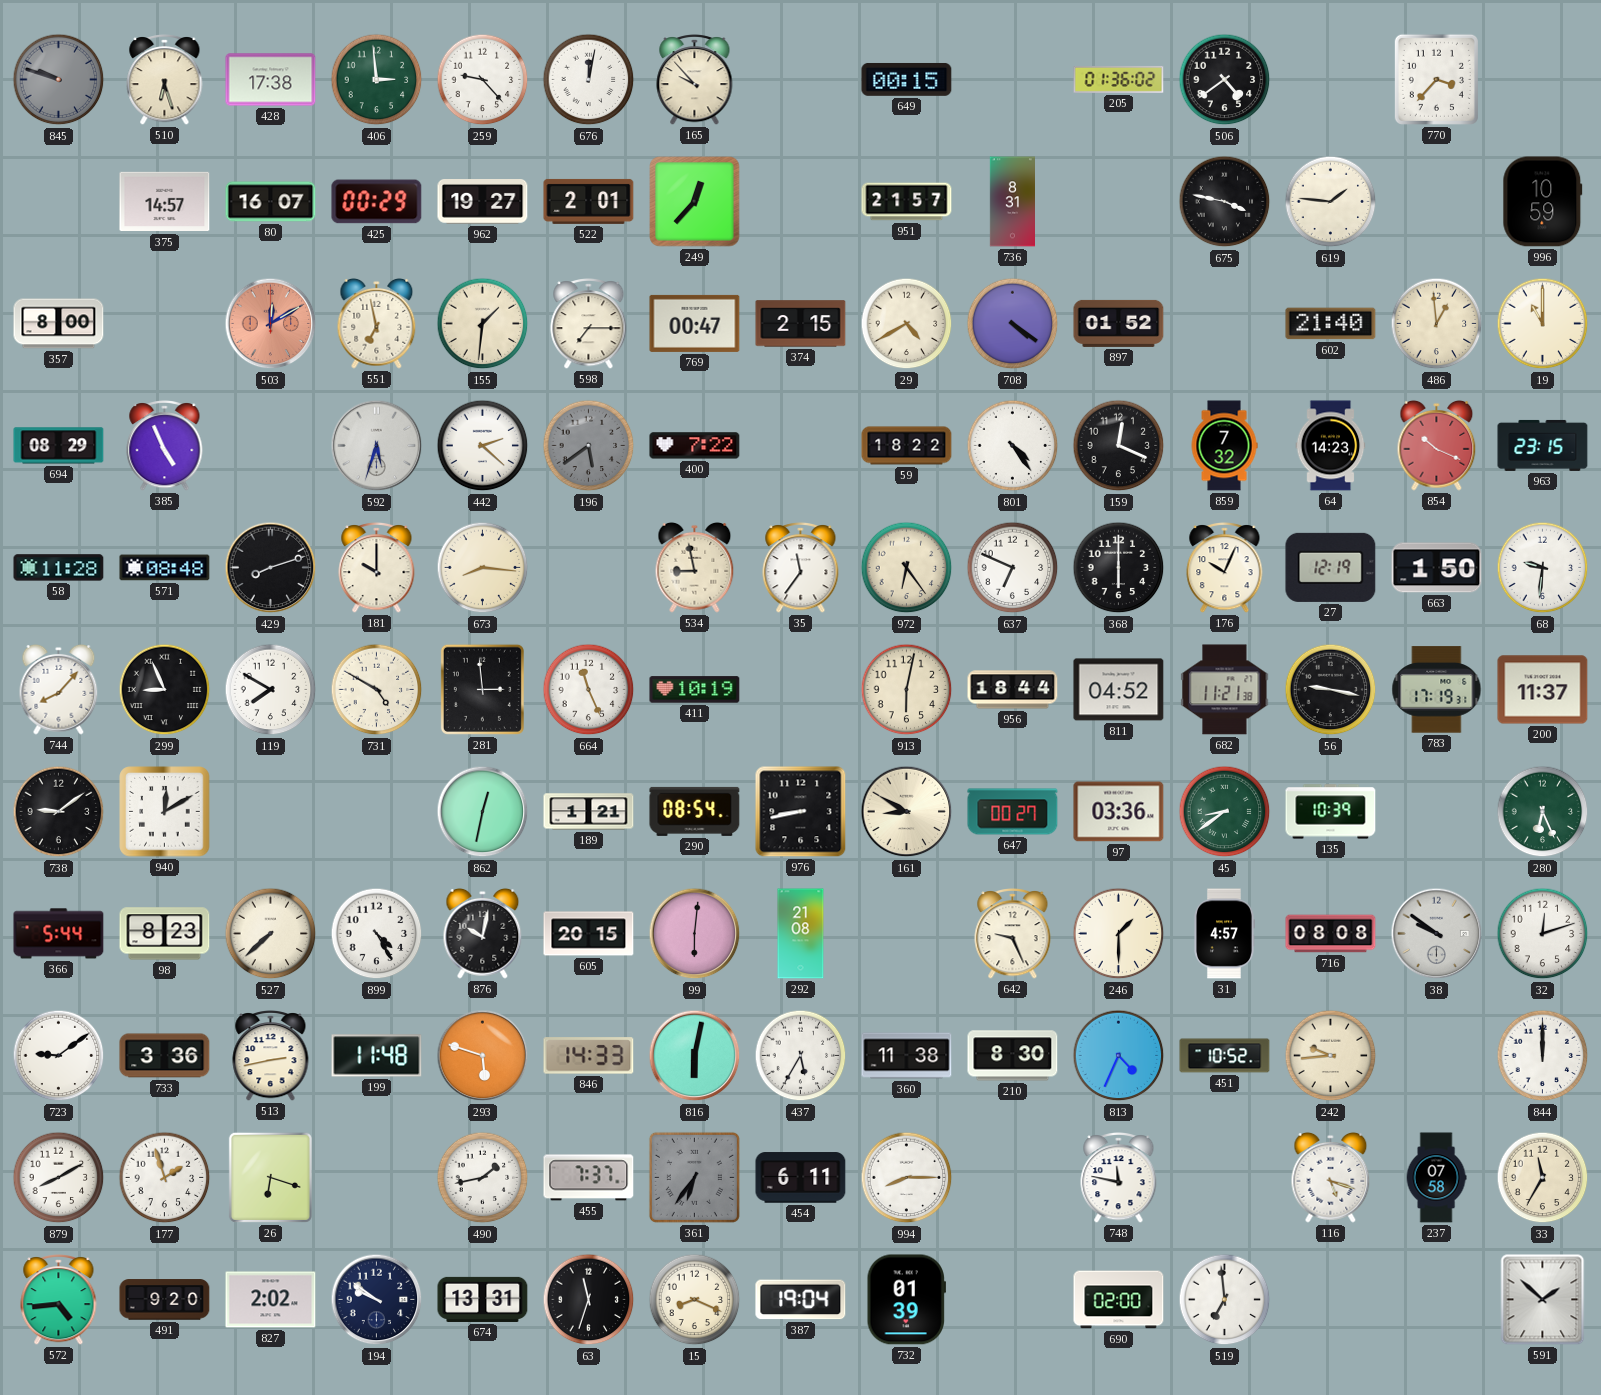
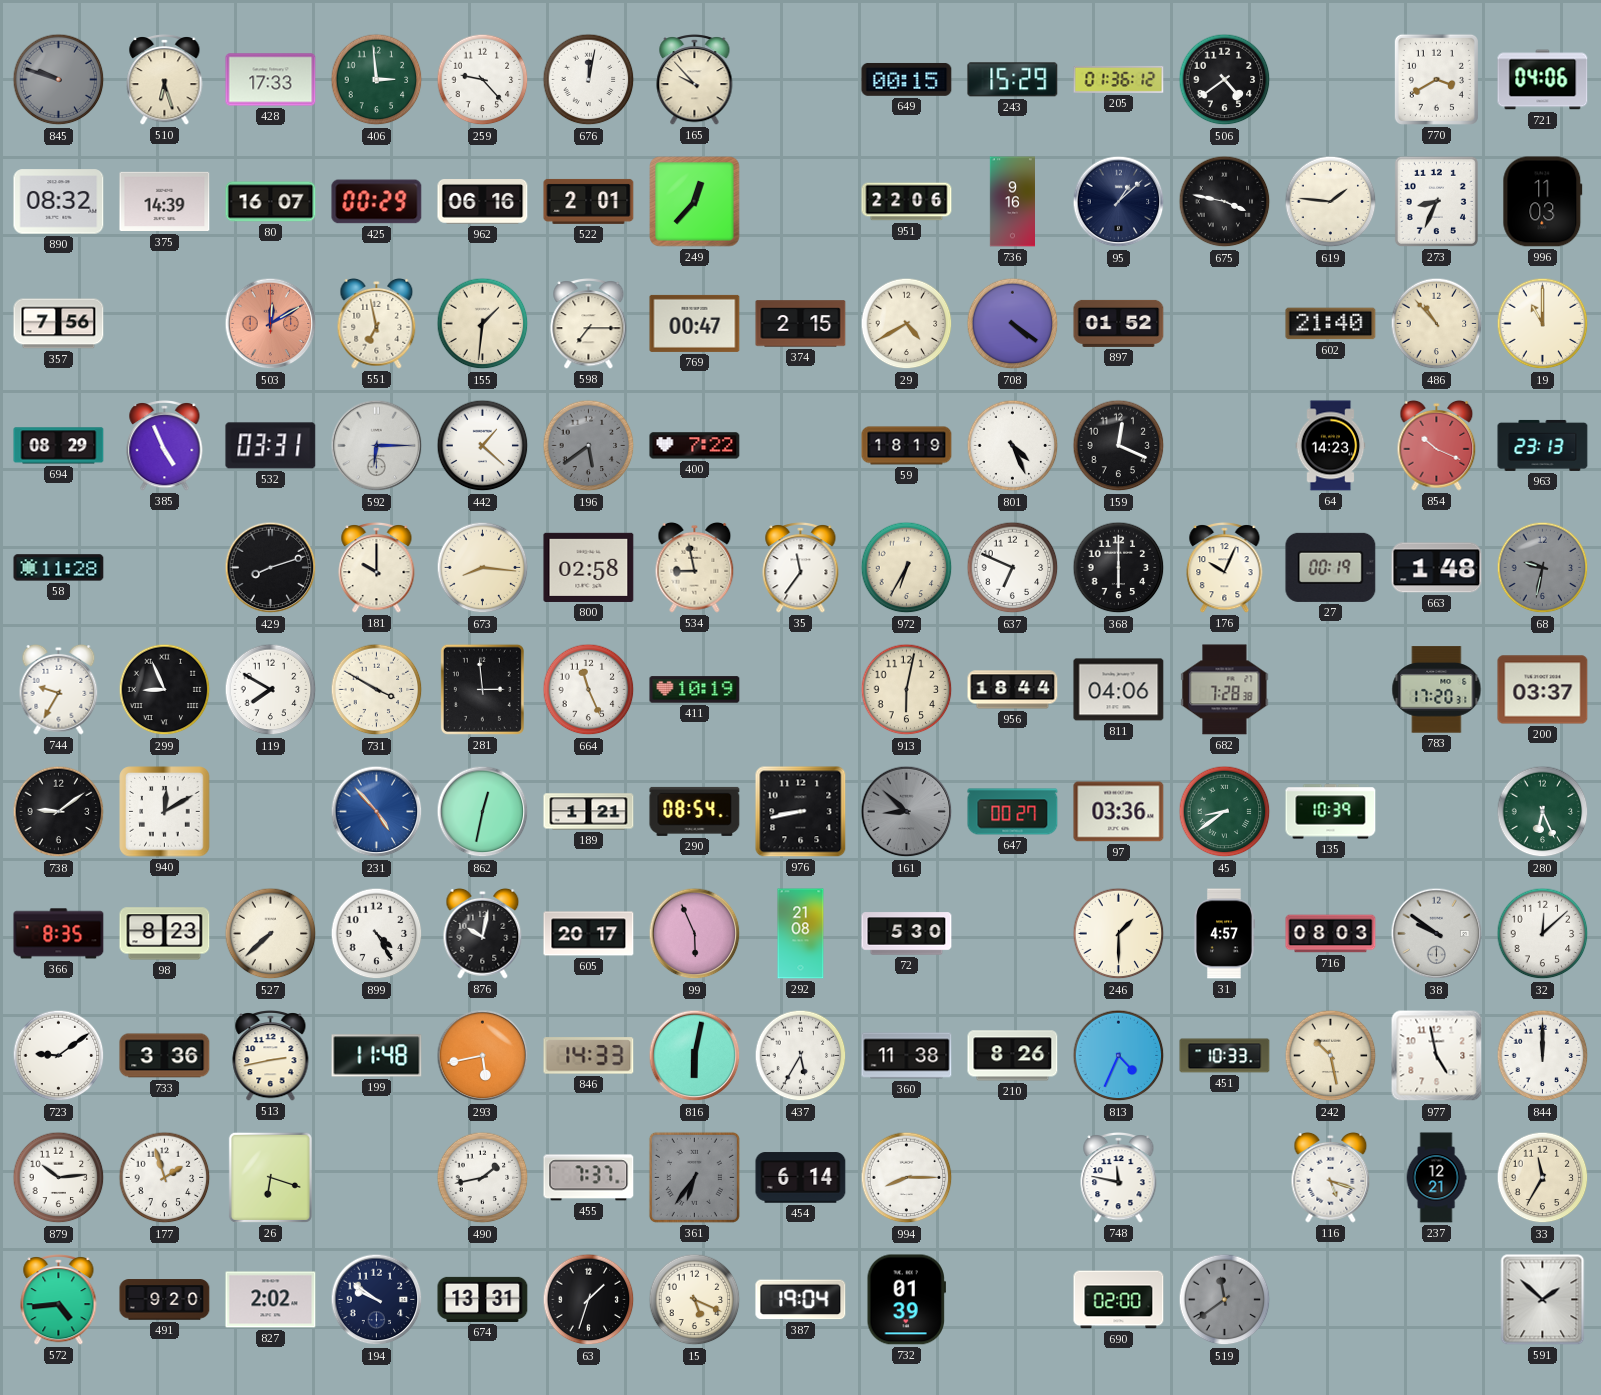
428: 17:38 -> 17:33
243: none -> 15:29
205: 01:36:02 -> 01:36:12
770: 3:37 -> 3:40
721: none -> 04:06
890: none -> 08:32
375: 14:57 -> 14:39
962: 19:27 -> 06:16
951: 21:57 -> 22:06
736: 8:31 -> 9:16
95: none -> 1:08
273: none -> 8:34
996: 10:59 -> 11:03
357: 8:00 -> 7:56
486: 12:59 -> 10:53
532: none -> 03:31
592: 5:33 -> 6:15
442: 2:22 -> 1:22
59: 18:22 -> 18:19
801: 4:24 -> 4:26
859: 7:32 -> none
963: 23:15 -> 23:13
571: 08:48 -> none
800: none -> 02:58
972: 6:24 -> 6:35
27: 12:19 -> 00:19
663: 1:50 -> 1:48
68: 9:31 -> 9:32
68 dial: white -> grey
744: 8:07 -> 9:35
731: 4:50 -> 3:50
811: 04:52 -> 04:06
682: 11:21 -> 7:28
56: 9:17 -> none
783: 17:19 -> 17:20
200: 11:37 -> 03:37
231: none -> 4:53
161: 8:50 -> 8:52
161 dial: cream -> grey
366: 5:44 -> 8:35
605: 20:15 -> 20:17
99: 6:01 -> 5:56
72: none -> 5:30
642: 9:26 -> none
716: 08:08 -> 08:03
32: 12:12 -> 12:08
293: 5:48 -> 5:43
210: 8:30 -> 8:26
451: 10:52 -> 10:33
242: 9:44 -> 10:28
977: none -> 4:58
879: 8:10 -> 10:14
454: 6:11 -> 6:14
237: 07:58 -> 12:21
63: 11:33 -> 1:33
15: 8:19 -> 5:19
519: 6:59 -> 11:39
519 dial: white -> grey
